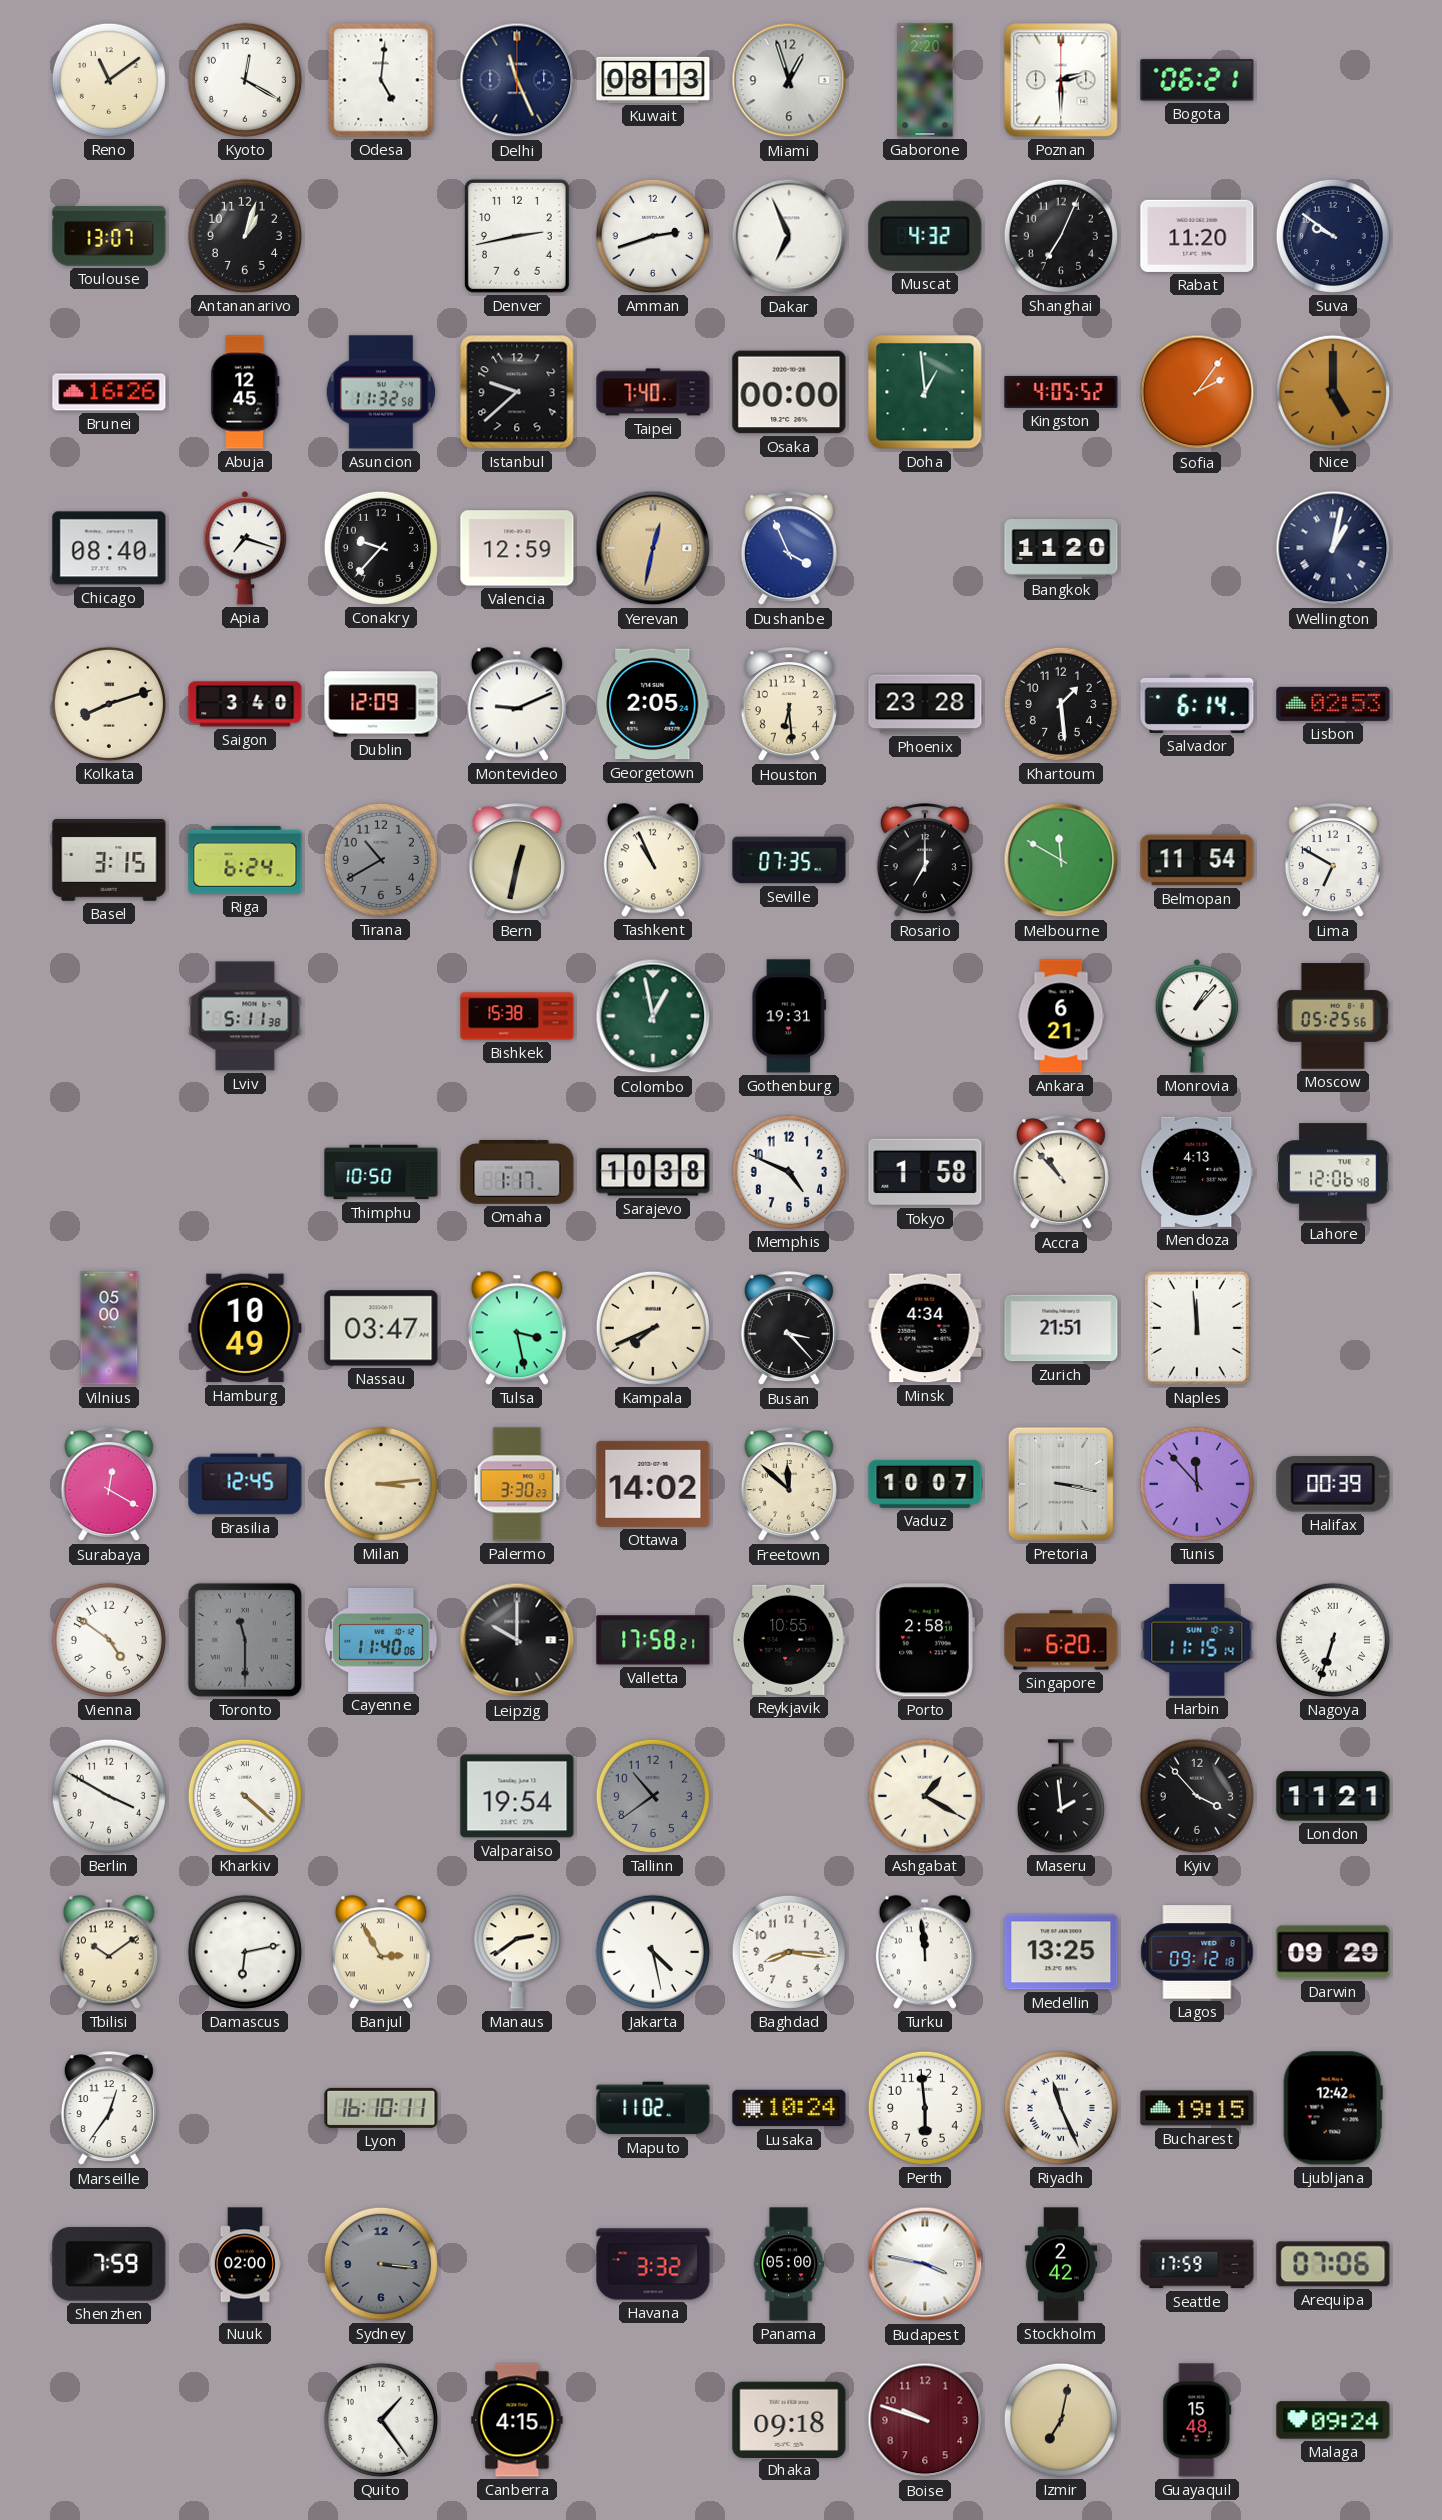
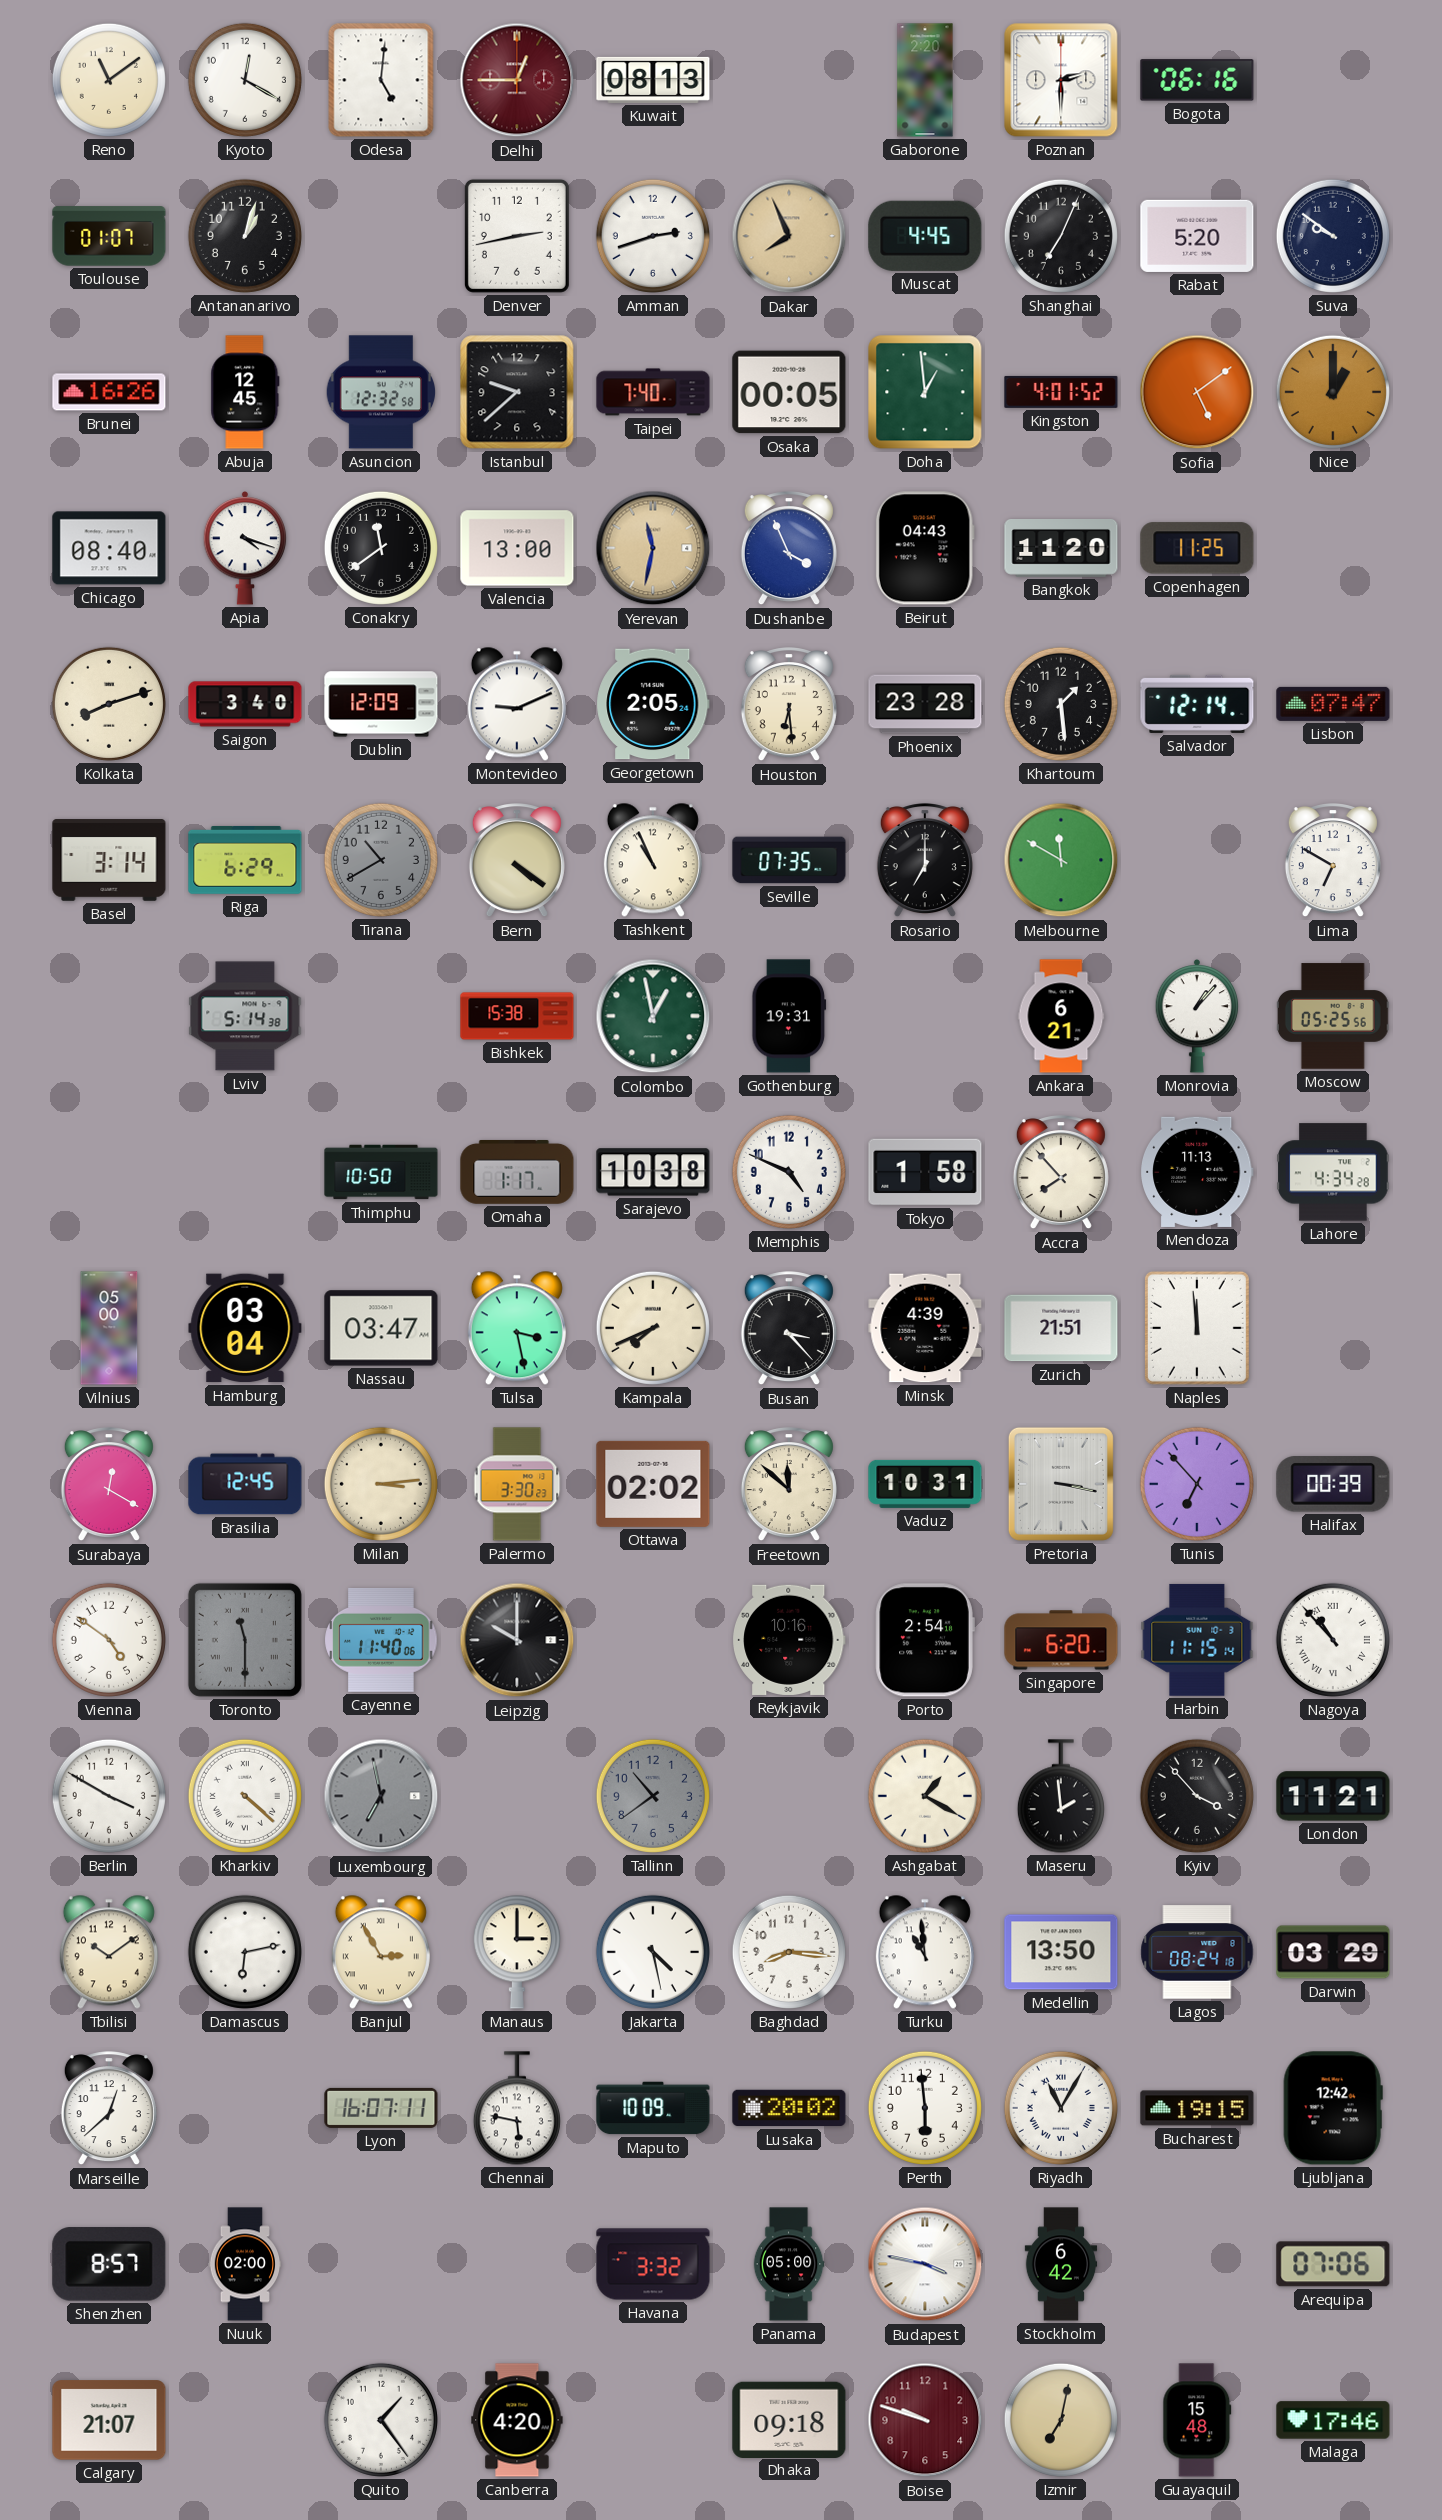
Delhi: 11:26 -> 12:45
Delhi dial: navy -> burgundy
Miami: 12:57 -> none
Bogota: 06:21 -> 06:16
Toulouse: 13:07 -> 01:07
Dakar: 6:56 -> 7:56
Dakar dial: white -> champagne
Muscat: 4:32 -> 4:45
Rabat: 11:20 -> 5:20
Asuncion: 11:32 -> 12:32
Osaka: 00:00 -> 00:05
Kingston: 4:05 -> 4:01
Sofia: 2:06 -> 5:09
Nice: 5:00 -> 1:00
Apia: 7:18 -> 4:18
Conakry: 9:37 -> 11:39
Valencia: 12:59 -> 13:00
Yerevan: 12:32 -> 11:32
Beirut: none -> 04:43
Copenhagen: none -> 11:25
Wellington: 1:02 -> none
Salvador: 6:14 -> 12:14
Lisbon: 02:53 -> 07:47
Basel: 3:15 -> 3:14
Riga: 6:24 -> 6:29
Bern: 12:32 -> 4:21
Belmopan: 11:54 -> none
Lviv: 5:11 -> 5:14
Accra: 10:53 -> 7:53
Mendoza: 4:13 -> 11:13
Lahore: 12:06 -> 4:34
Hamburg: 10:49 -> 03:04
Minsk: 4:34 -> 4:39
Ottawa: 14:02 -> 02:02
Vaduz: 10:07 -> 10:31
Tunis: 11:53 -> 6:53
Valletta: 17:58 -> none
Reykjavik: 10:55 -> 10:16
Porto: 2:58 -> 2:54
Nagoya: 6:33 -> 10:53
Luxembourg: none -> 6:58
Valparaiso: 19:54 -> none
Manaus: 2:39 -> 3:00
Turku: 11:59 -> 10:59
Medellin: 13:25 -> 13:50
Lagos: 09:12 -> 08:24
Darwin: 09:29 -> 03:29
Marseille: 12:36 -> 12:38
Lyon: 16:10 -> 16:07
Chennai: none -> 5:47
Maputo: 11:02 -> 10:09
Lusaka: 10:24 -> 20:02
Riyadh: 11:26 -> 11:05
Shenzhen: 7:59 -> 8:57
Sydney: 3:16 -> none
Stockholm: 2:42 -> 6:42
Seattle: 17:59 -> none
Calgary: none -> 21:07
Canberra: 4:15 -> 4:20
Malaga: 09:24 -> 17:46
